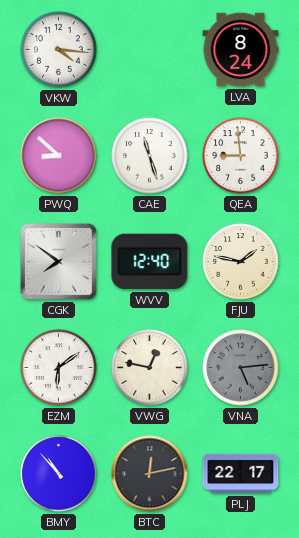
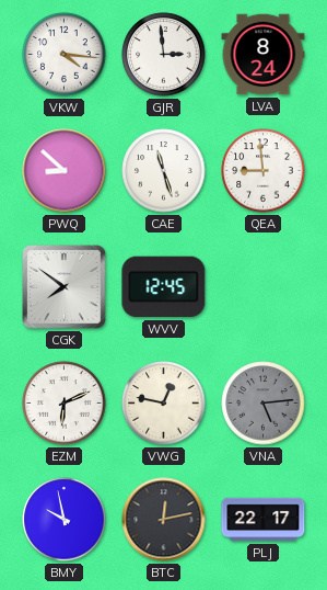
GJR: none -> 2:59
WVV: 12:40 -> 12:45
FJU: 1:47 -> none
EZM: 6:09 -> 6:11
BMY: 10:53 -> 9:58
